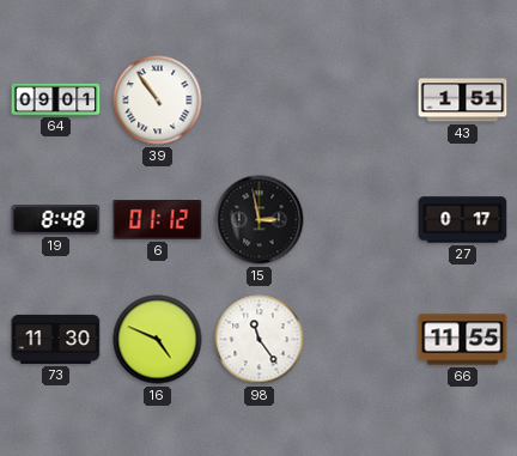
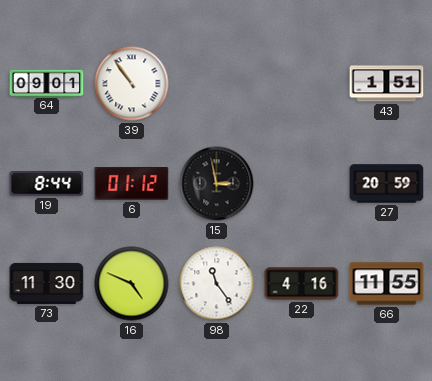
19: 8:48 -> 8:44
27: 0:17 -> 20:59
22: none -> 4:16
